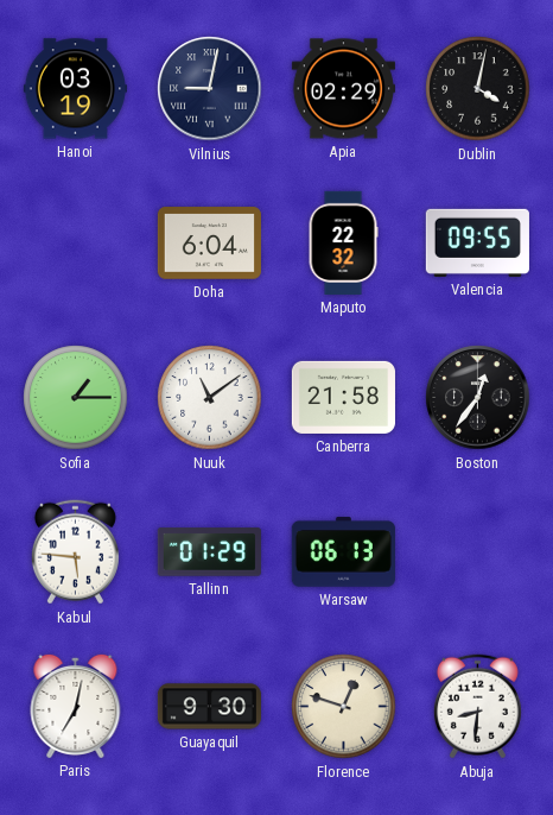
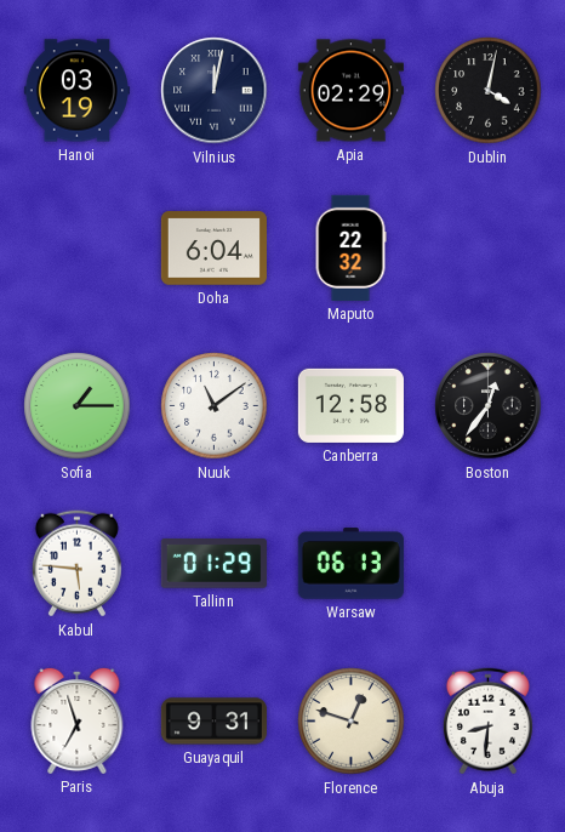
Vilnius: 9:02 -> 12:02
Valencia: 09:55 -> none
Canberra: 21:58 -> 12:58
Paris: 7:02 -> 6:57
Guayaquil: 9:30 -> 9:31
